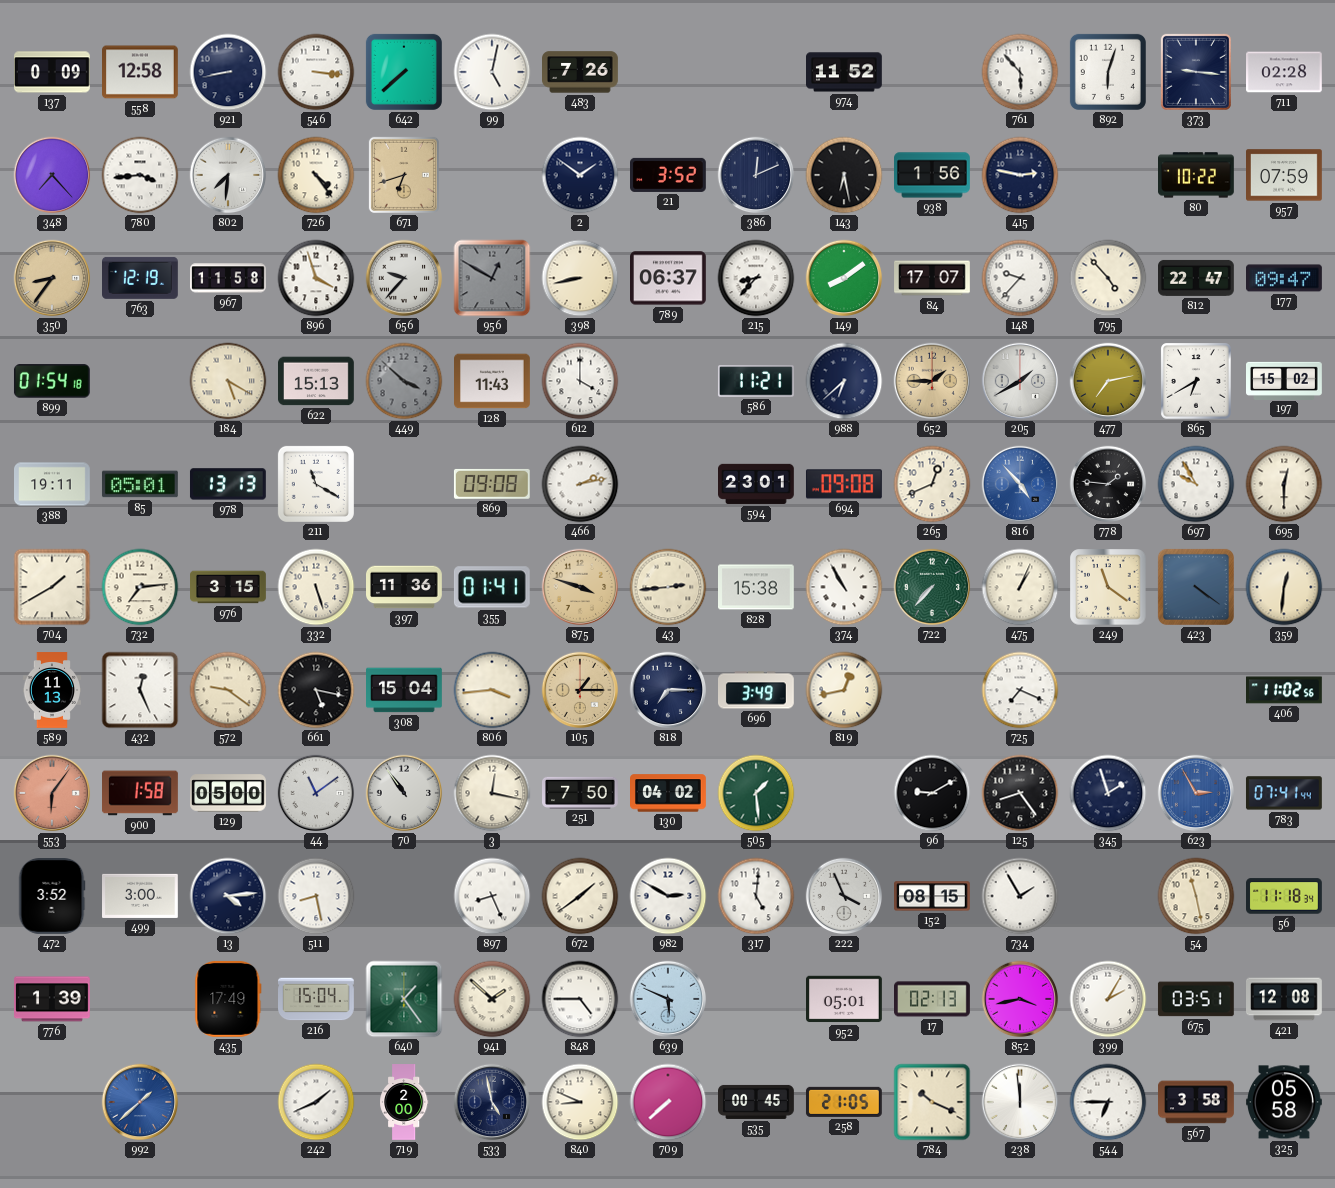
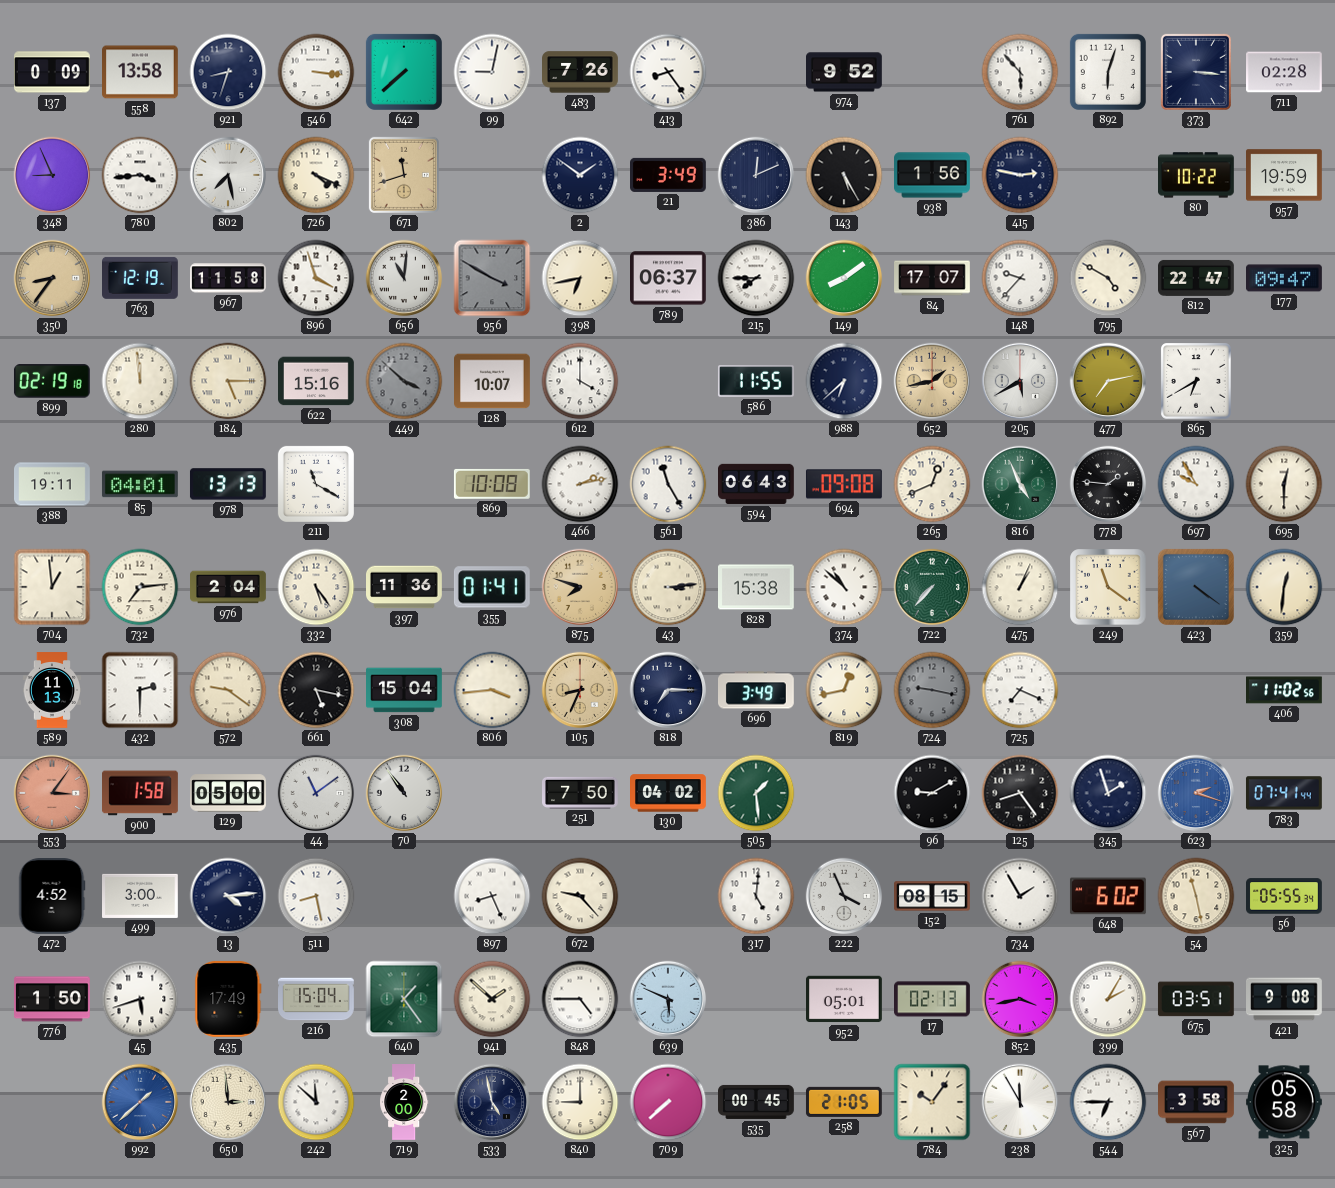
558: 12:58 -> 13:58
921: 8:43 -> 8:33
99: 5:02 -> 9:02
413: none -> 8:24
974: 11:52 -> 9:52
373: 9:16 -> 3:16
348: 7:23 -> 8:56
802: 7:31 -> 7:28
726: 4:24 -> 4:19
671: 6:42 -> 11:42
21: 3:52 -> 3:49
143: 6:28 -> 5:25
957: 07:59 -> 19:59
656: 9:37 -> 11:01
956: 12:50 -> 3:50
398: 8:43 -> 6:43
215: 8:37 -> 7:45
795: 4:53 -> 4:50
899: 01:54 -> 02:19
280: none -> 11:59
184: 5:20 -> 5:15
622: 15:13 -> 15:16
128: 11:43 -> 10:07
586: 11:21 -> 11:55
652: 1:45 -> 1:43
205: 1:40 -> 5:40
197: 15:02 -> none
85: 05:01 -> 04:01
869: 09:08 -> 10:08
561: none -> 11:25
594: 23:01 -> 06:43
816: 4:53 -> 4:56
816 dial: blue -> green
704: 1:40 -> 12:59
976: 3:15 -> 2:04
332: 5:27 -> 5:24
875: 3:48 -> 7:48
43: 2:44 -> 3:14
374: 10:55 -> 10:52
432: 12:26 -> 2:30
105: 1:15 -> 8:34
724: none -> 9:17
553: 6:06 -> 3:06
3: 12:17 -> none
623: 2:55 -> 2:18
472: 3:52 -> 4:52
672: 1:39 -> 9:23
982: 2:50 -> none
648: none -> 6:02
56: 11:18 -> 05:55
776: 1:39 -> 1:50
45: none -> 5:42
421: 12:08 -> 9:08
650: none -> 2:59
242: 1:41 -> 11:52
840: 8:49 -> 9:00
784: 10:19 -> 10:06
238: 11:59 -> 11:55
